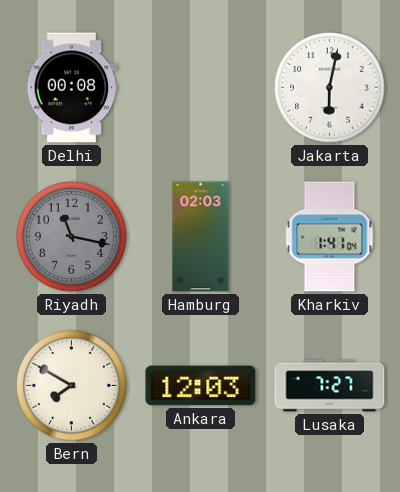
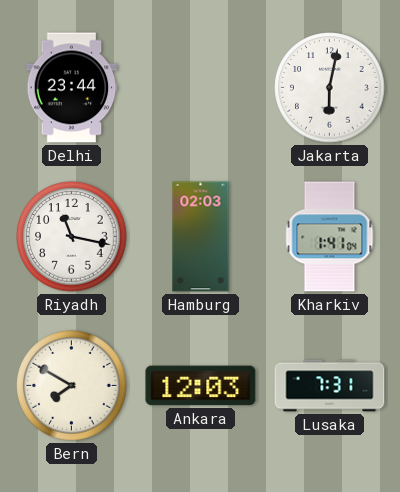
Delhi: 00:08 -> 23:44
Riyadh dial: grey -> white
Lusaka: 7:27 -> 7:31
